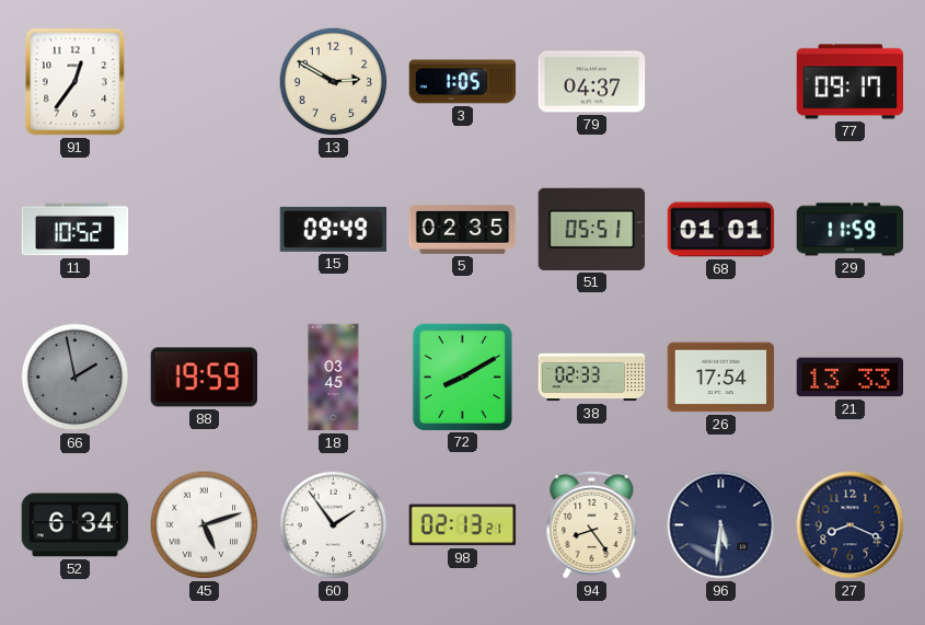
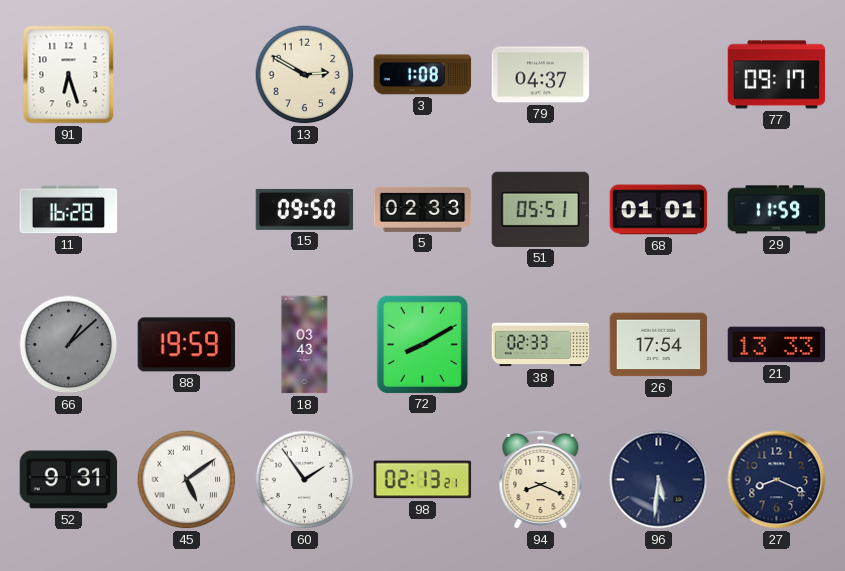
91: 12:36 -> 6:27
3: 1:05 -> 1:08
11: 10:52 -> 16:28
15: 09:49 -> 09:50
5: 02:35 -> 02:33
66: 1:58 -> 1:08
18: 03:45 -> 03:43
52: 6:34 -> 9:31
45: 5:12 -> 5:09
94: 8:24 -> 8:19
